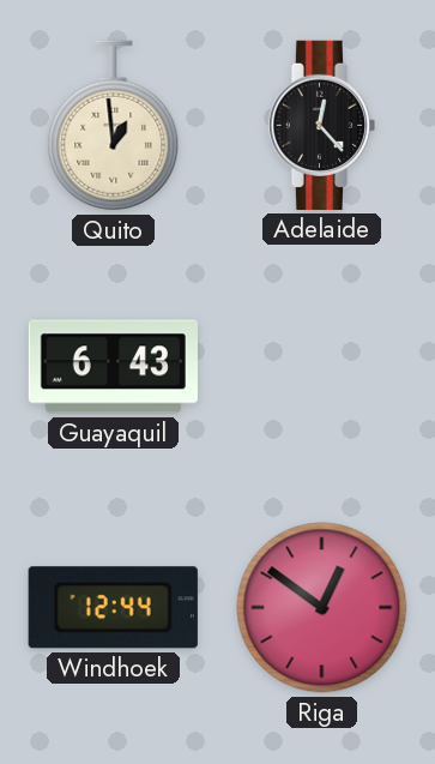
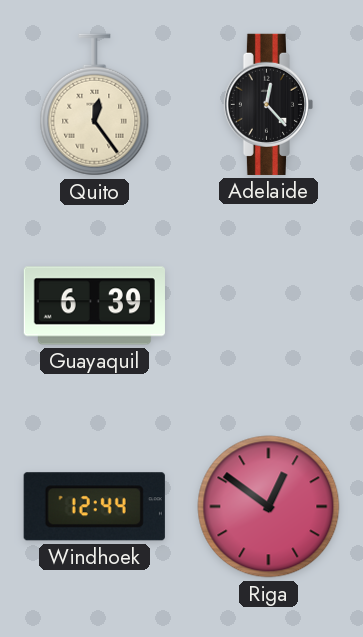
Quito: 12:59 -> 12:24
Guayaquil: 6:43 -> 6:39
